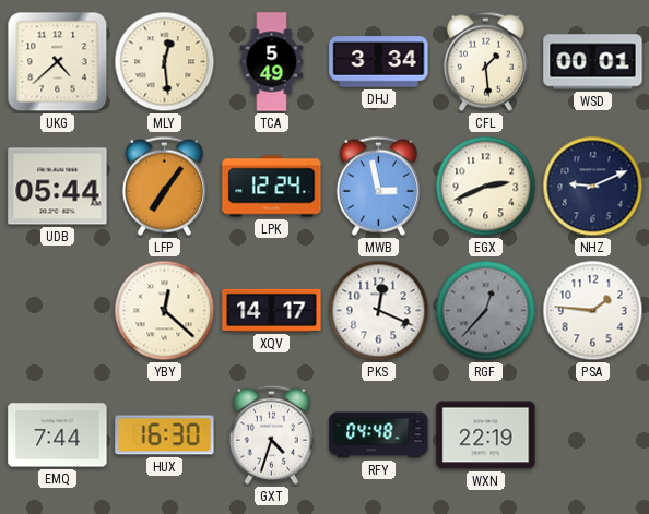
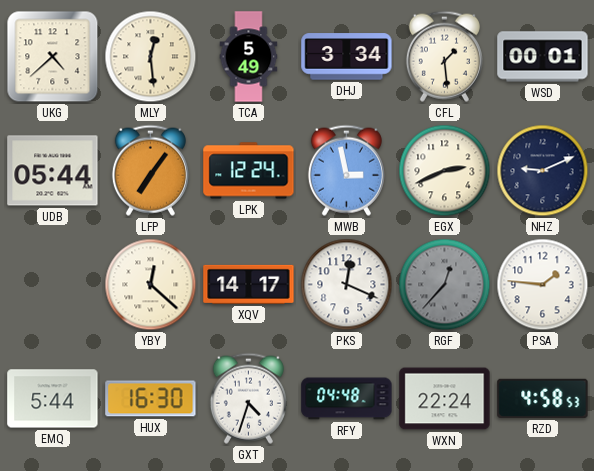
EMQ: 7:44 -> 5:44
WXN: 22:19 -> 22:24
RZD: none -> 4:58
